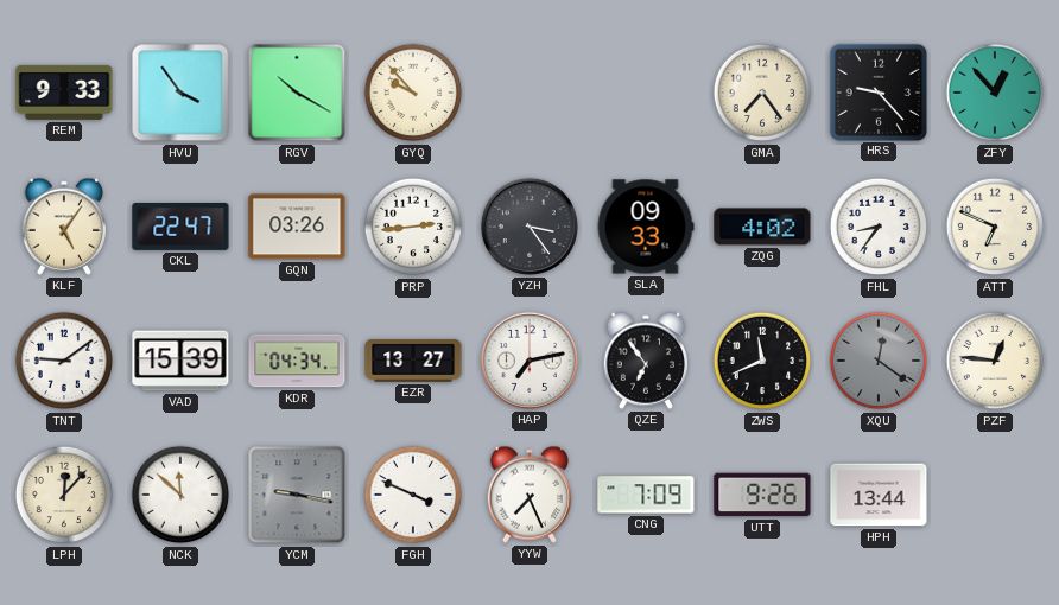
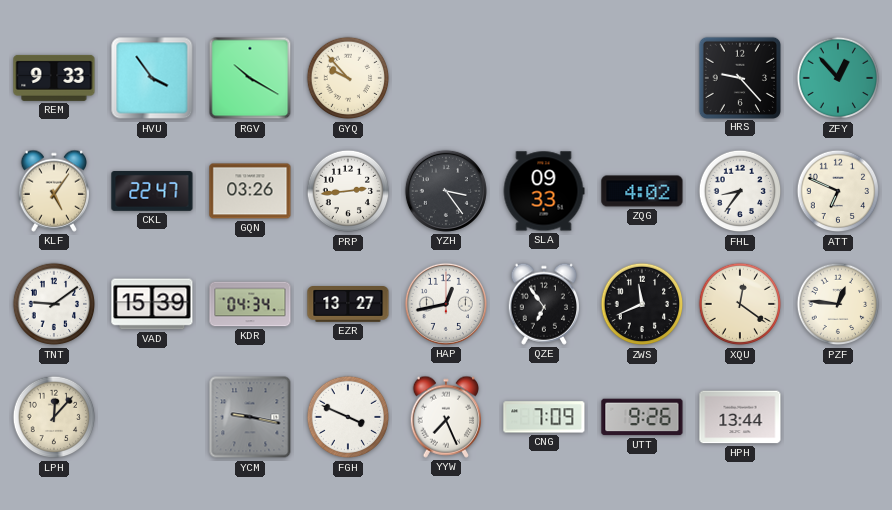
GMA: 7:24 -> none
HAP: 7:13 -> 12:43
XQU dial: grey -> cream
NCK: 11:52 -> none
